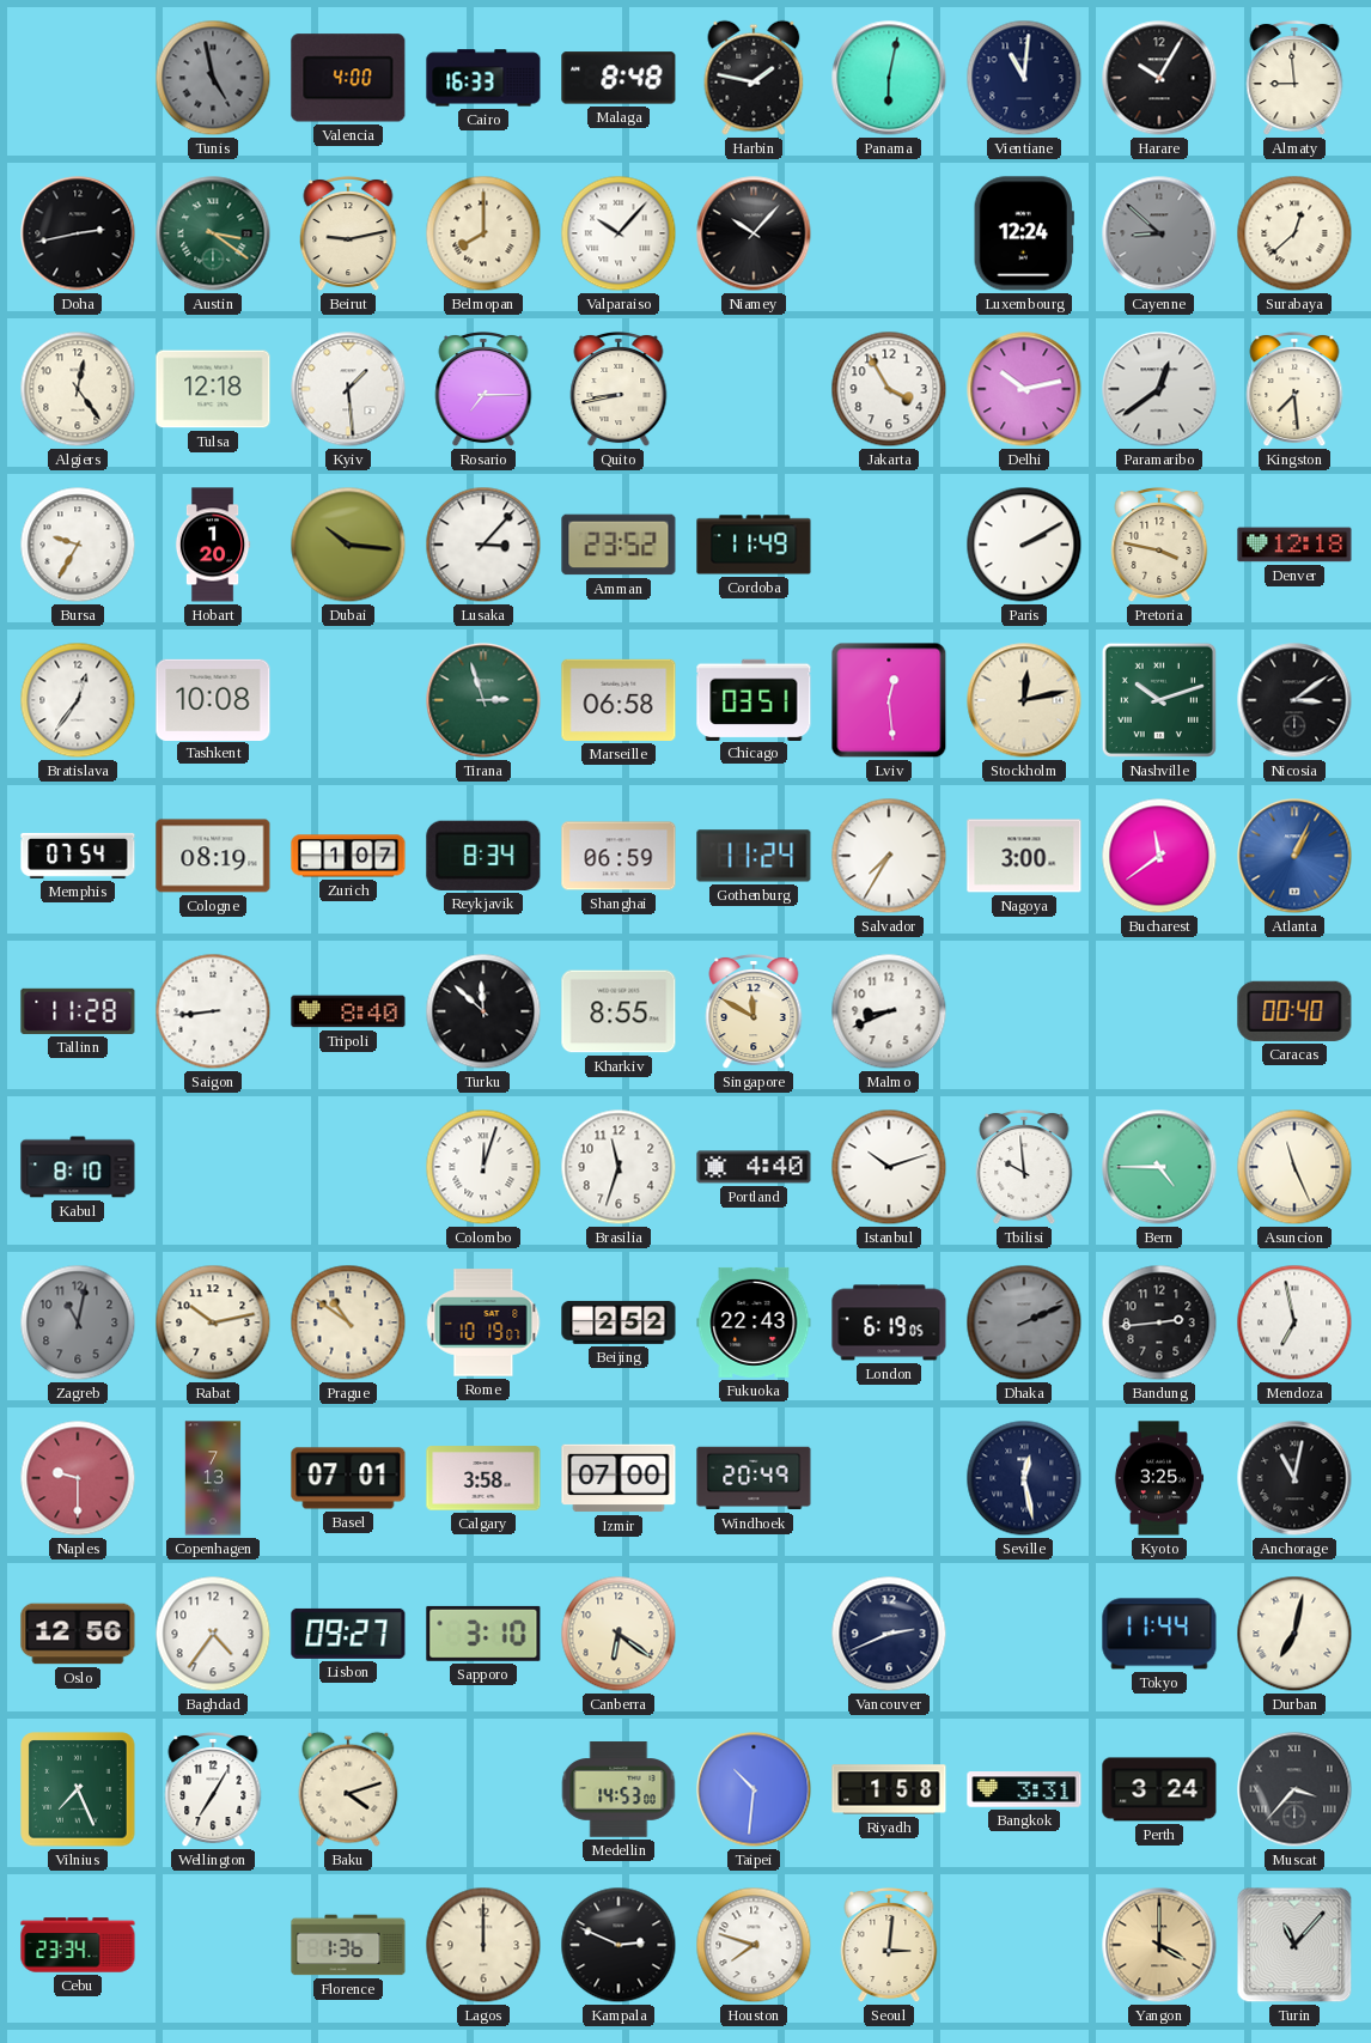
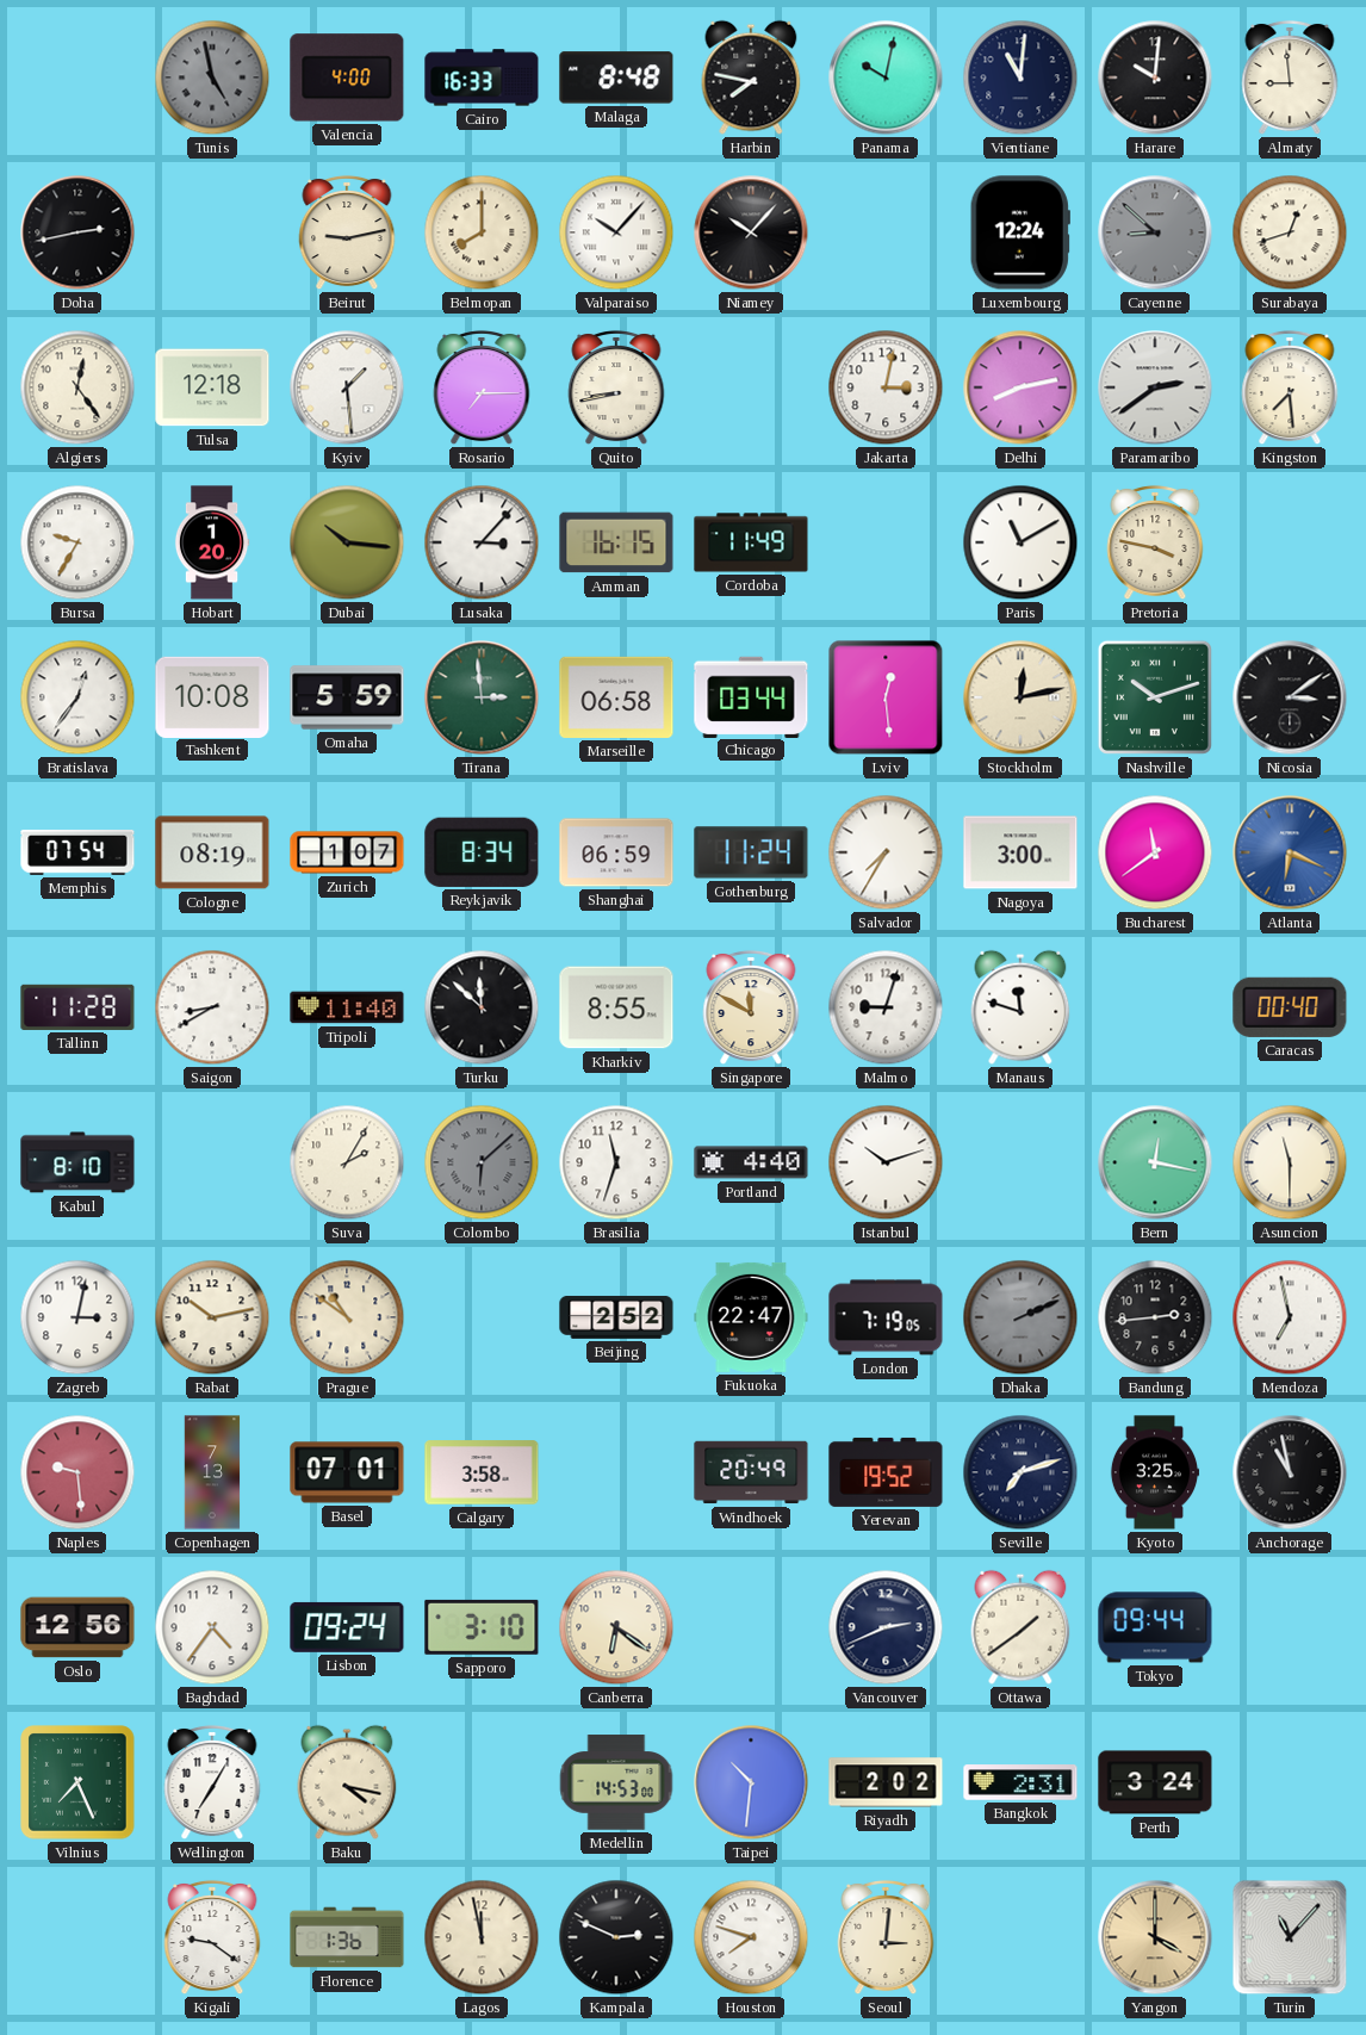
Harbin: 1:47 -> 7:47
Panama: 6:02 -> 10:02
Harare: 10:05 -> 10:01
Austin: 3:21 -> none
Surabaya: 12:38 -> 12:42
Jakarta: 3:55 -> 3:02
Delhi: 10:13 -> 8:13
Paramaribo: 12:39 -> 2:39
Amman: 23:52 -> 16:15
Paris: 2:10 -> 11:10
Denver: 12:18 -> none
Omaha: none -> 5:59
Tirana: 2:57 -> 2:59
Chicago: 03:51 -> 03:44
Atlanta: 1:04 -> 6:19
Saigon: 8:44 -> 8:40
Tripoli: 8:40 -> 11:40
Malmo: 8:41 -> 9:03
Manaus: none -> 11:48
Suva: none -> 2:05
Colombo: 12:03 -> 6:08
Colombo dial: white -> grey
Tbilisi: 9:59 -> none
Bern: 4:45 -> 12:17
Asuncion: 11:26 -> 11:30
Zagreb: 11:02 -> 3:02
Zagreb dial: grey -> white
Rome: 10:19 -> none
Fukuoka: 22:43 -> 22:47
London: 6:19 -> 7:19
Naples: 9:30 -> 9:29
Izmir: 07:00 -> none
Yerevan: none -> 19:52
Seville: 12:28 -> 7:12
Anchorage: 11:02 -> 10:58
Lisbon: 09:27 -> 09:24
Ottawa: none -> 1:39
Tokyo: 11:44 -> 09:44
Durban: 7:02 -> none
Baku: 4:12 -> 4:17
Riyadh: 1:58 -> 2:02
Bangkok: 3:31 -> 2:31
Muscat: 3:37 -> none
Cebu: 23:34 -> none
Kigali: none -> 9:21
Lagos: 12:00 -> 11:58
